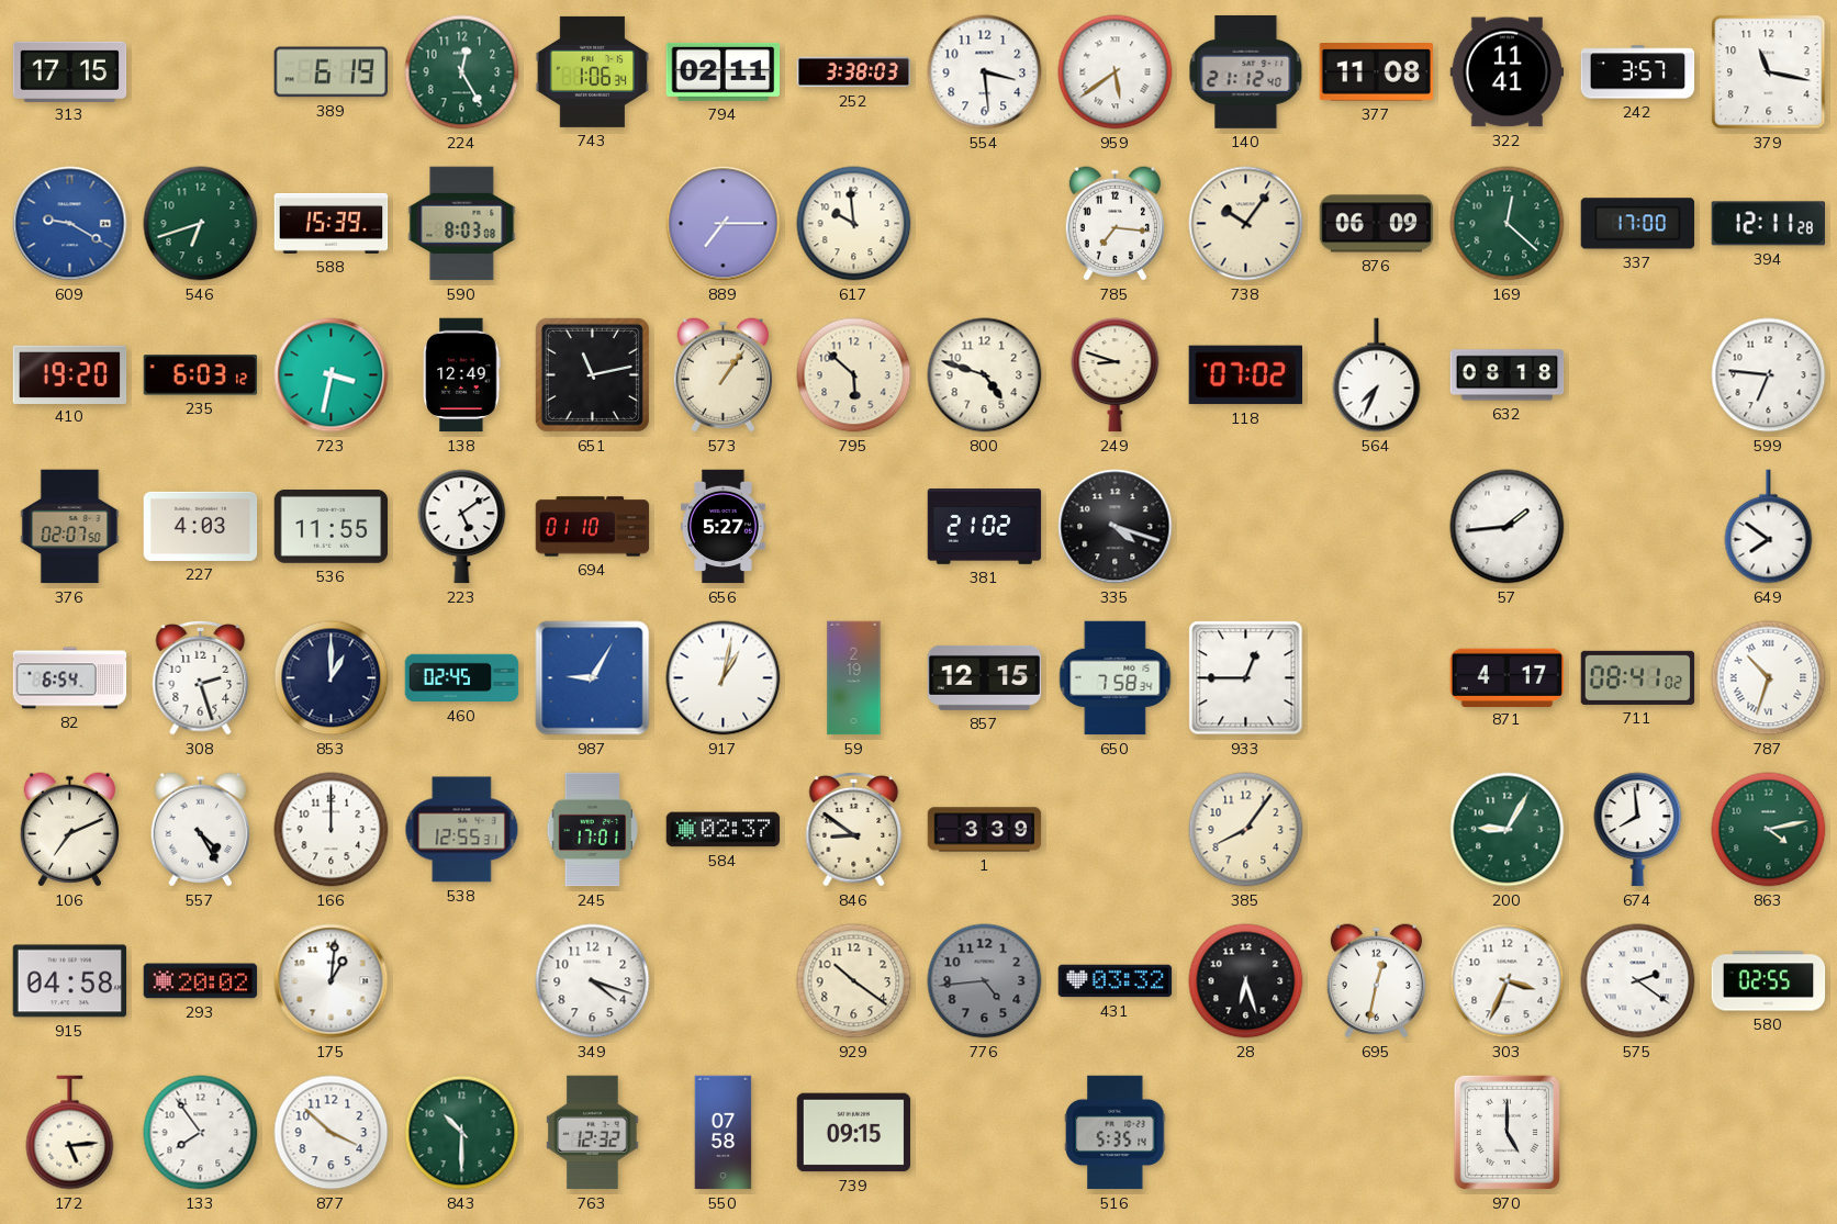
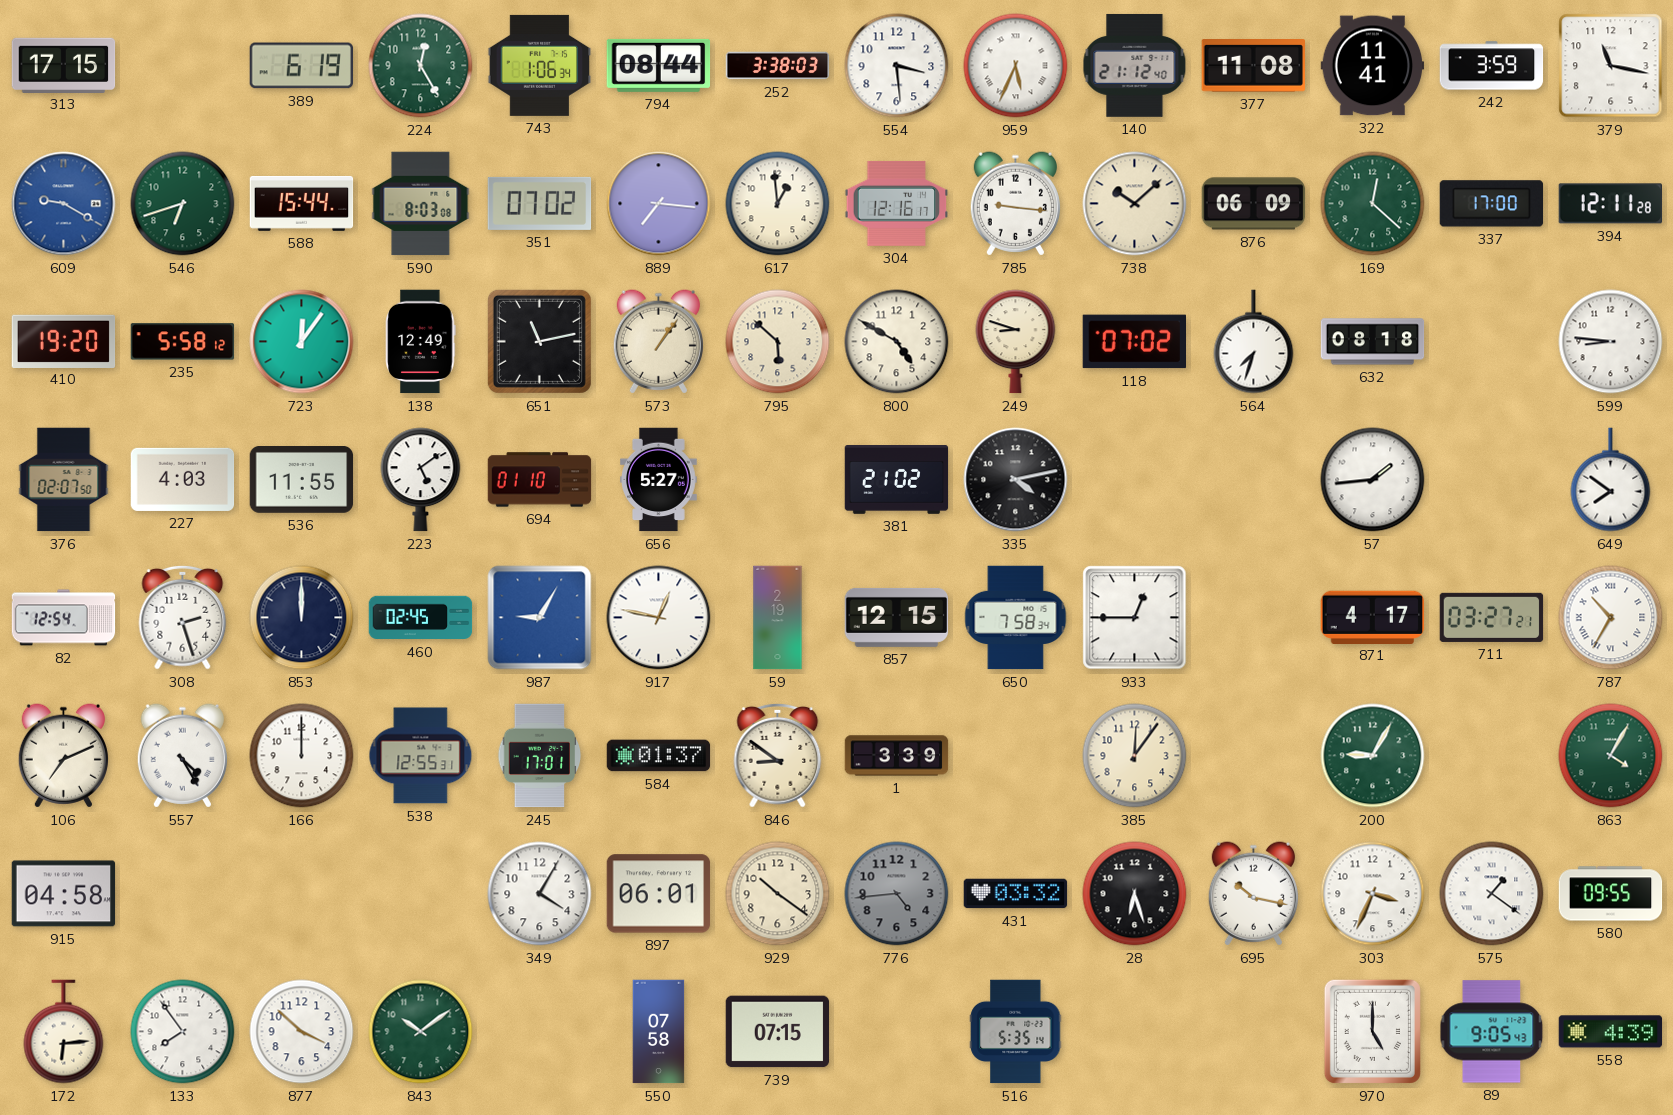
794: 02:11 -> 08:44
959: 5:39 -> 5:34
242: 3:57 -> 3:59
588: 15:39 -> 15:44
351: none -> 07:02
889: 7:15 -> 7:16
617: 9:59 -> 12:59
304: none -> 12:16
785: 7:16 -> 9:16
738: 10:06 -> 10:08
235: 6:03 -> 5:58
723: 3:32 -> 12:06
800: 4:48 -> 4:50
564: 7:34 -> 7:33
599: 6:46 -> 8:46
335: 4:18 -> 4:13
82: 6:54 -> 12:54
853: 1:00 -> 12:00
917: 1:02 -> 12:47
711: 08:41 -> 03:27
787: 10:33 -> 10:35
584: 02:37 -> 01:37
385: 8:06 -> 12:06
674: 7:59 -> none
863: 4:13 -> 4:05
293: 20:02 -> none
175: 1:01 -> none
349: 4:18 -> 4:05
897: none -> 06:01
695: 12:32 -> 10:17
575: 2:21 -> 1:21
580: 02:55 -> 09:55
172: 5:14 -> 6:14
843: 10:30 -> 10:09
763: 12:32 -> none
739: 09:15 -> 07:15
89: none -> 9:05
558: none -> 4:39
